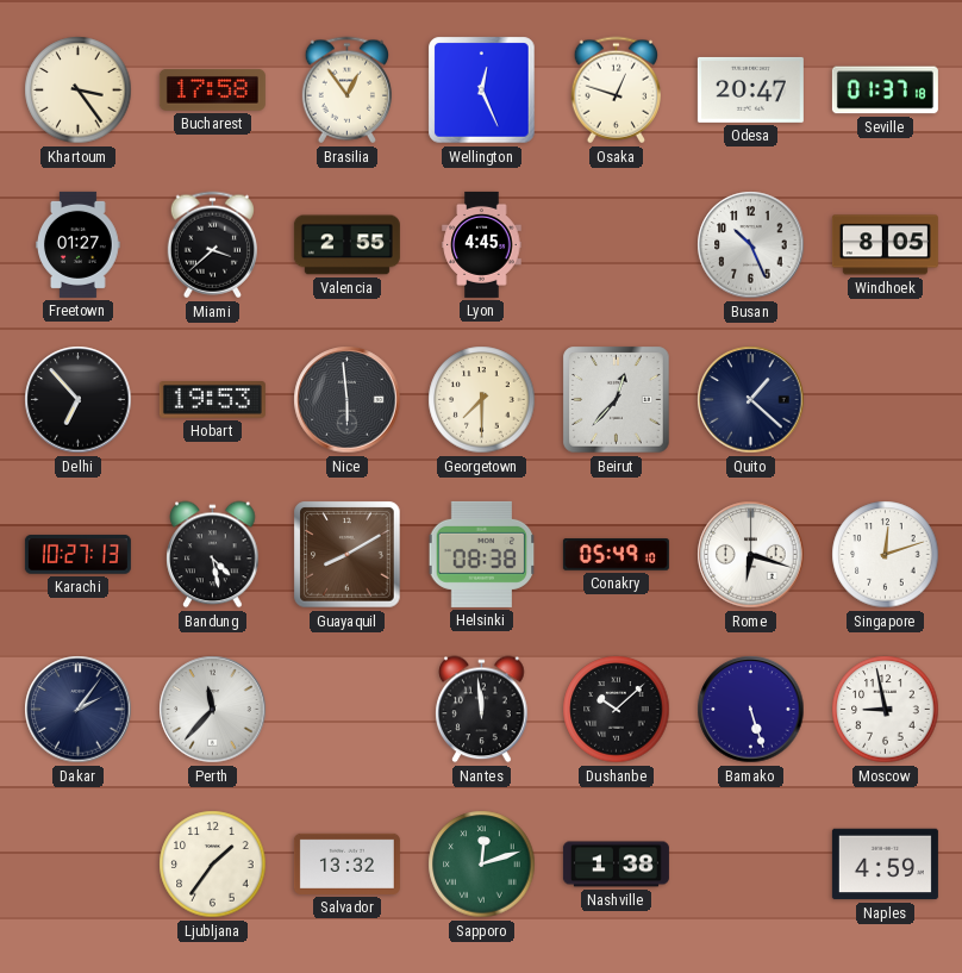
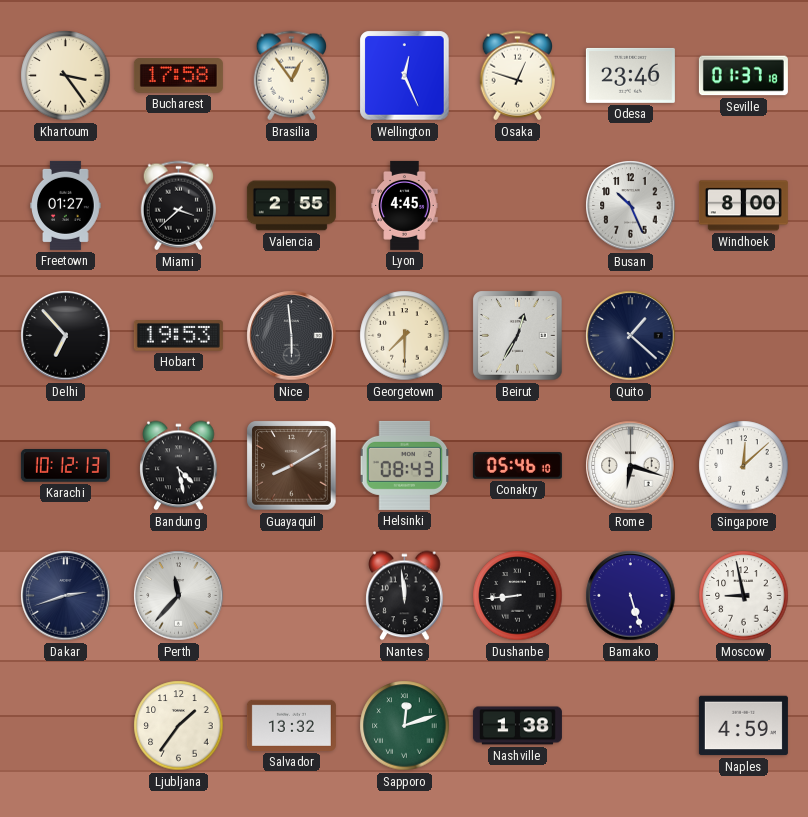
Odesa: 20:47 -> 23:46
Windhoek: 8:05 -> 8:00
Beirut: 12:37 -> 12:35
Karachi: 10:27 -> 10:12
Helsinki: 08:38 -> 08:43
Conakry: 05:49 -> 05:46
Singapore: 12:12 -> 12:08
Dakar: 2:06 -> 2:42
Dushanbe: 10:08 -> 8:44
